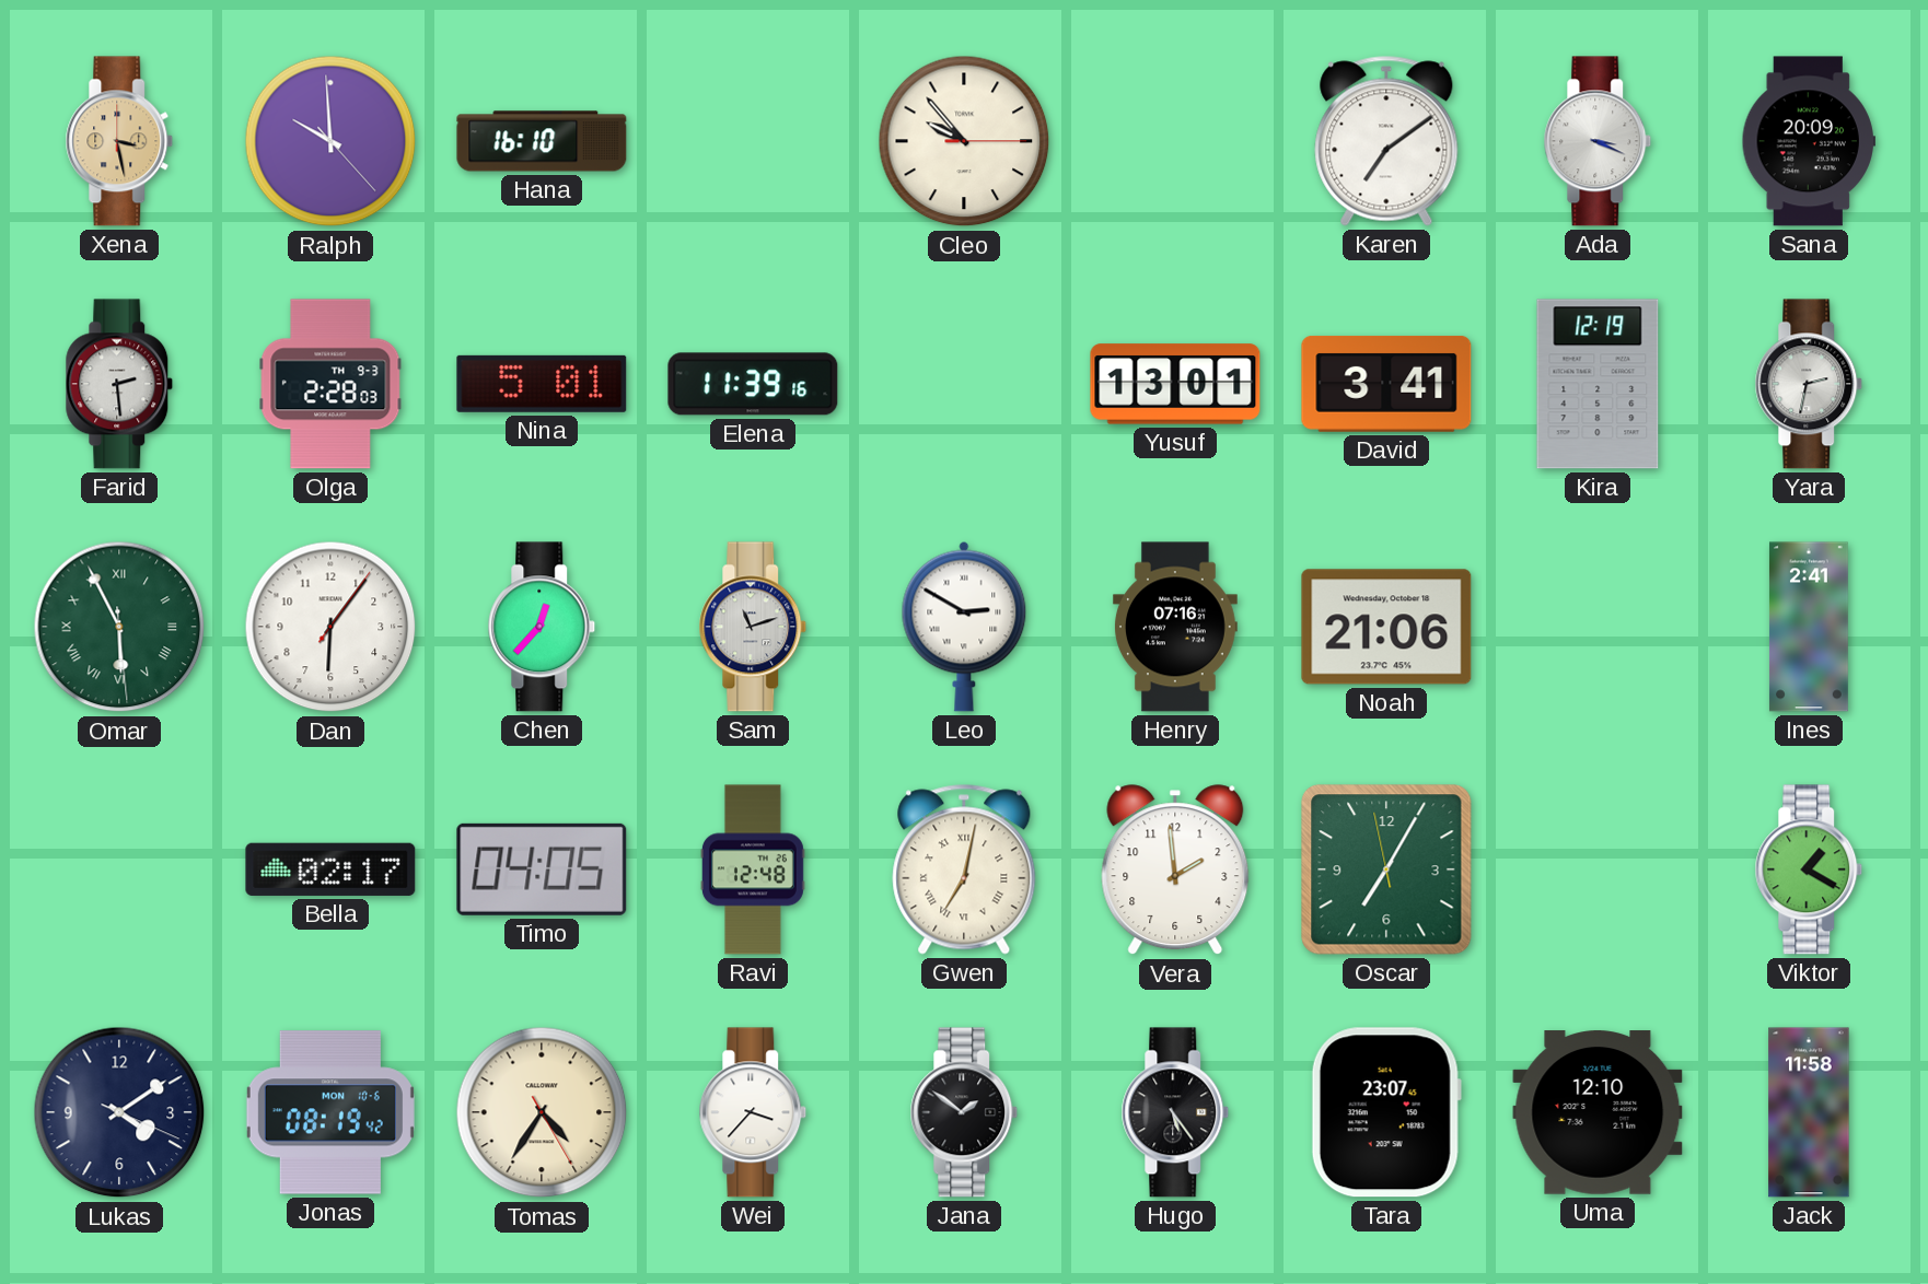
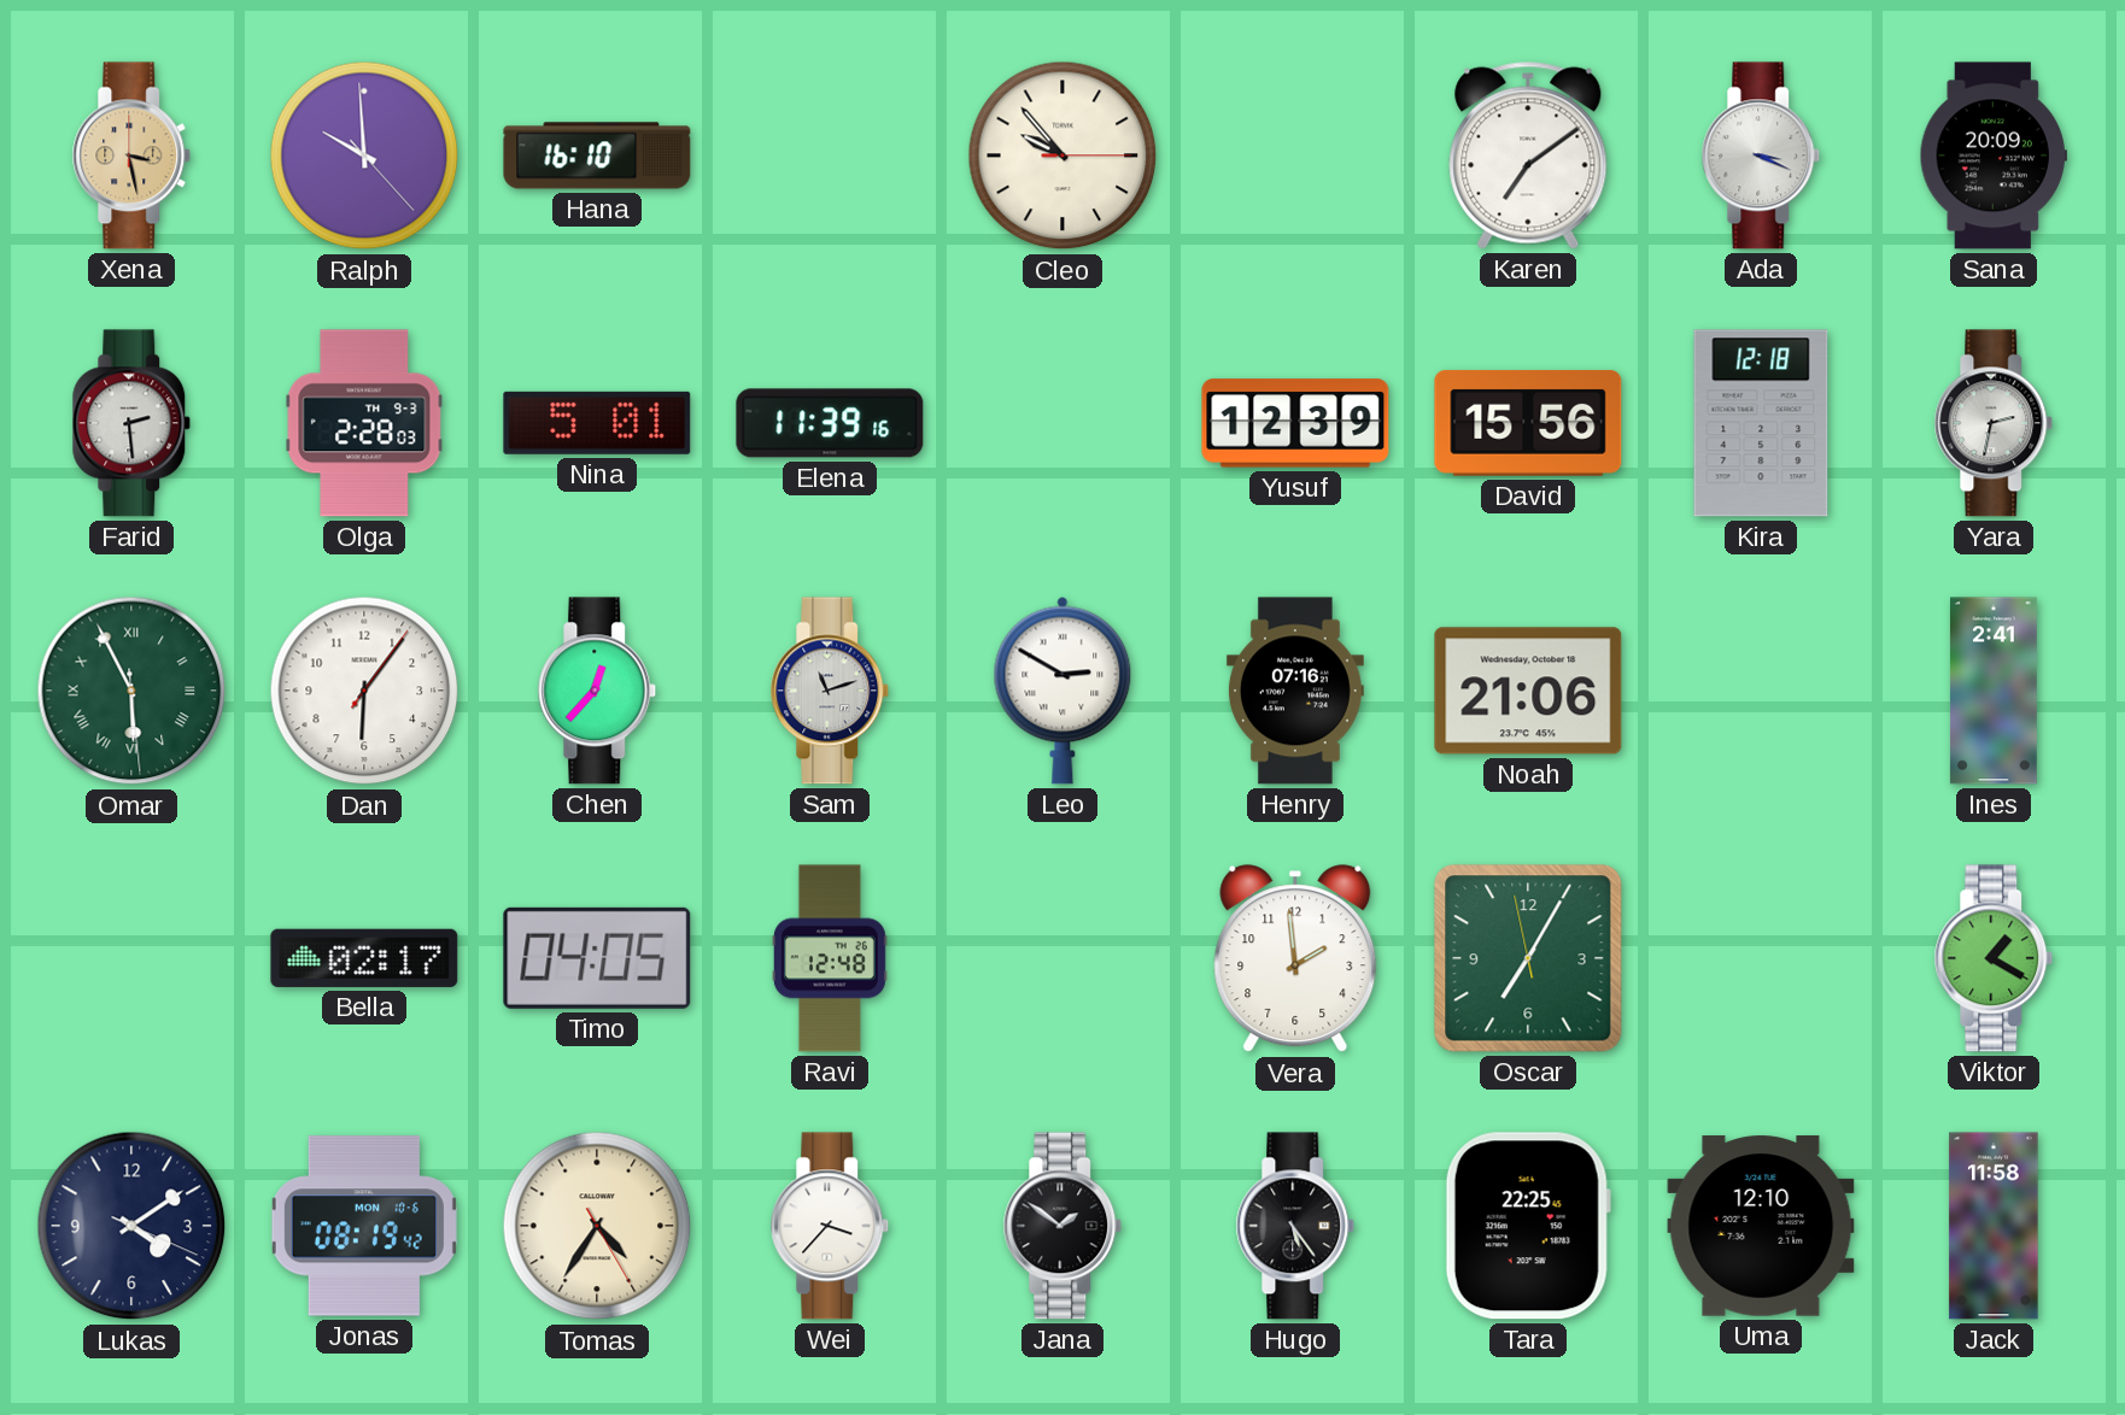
Yusuf: 13:01 -> 12:39
David: 3:41 -> 15:56
Kira: 12:19 -> 12:18
Gwen: 7:02 -> none
Tara: 23:07 -> 22:25
